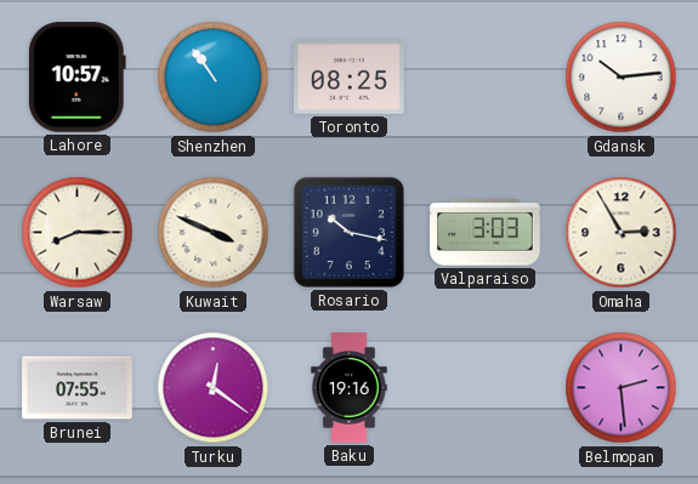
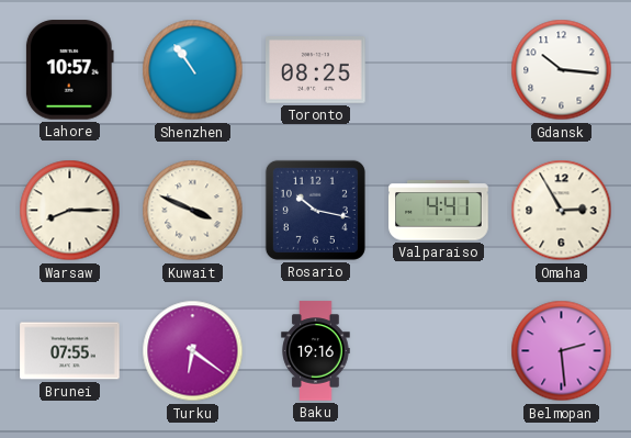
Gdansk: 10:14 -> 10:16
Valparaiso: 3:03 -> 4:41
Turku: 12:21 -> 6:21
